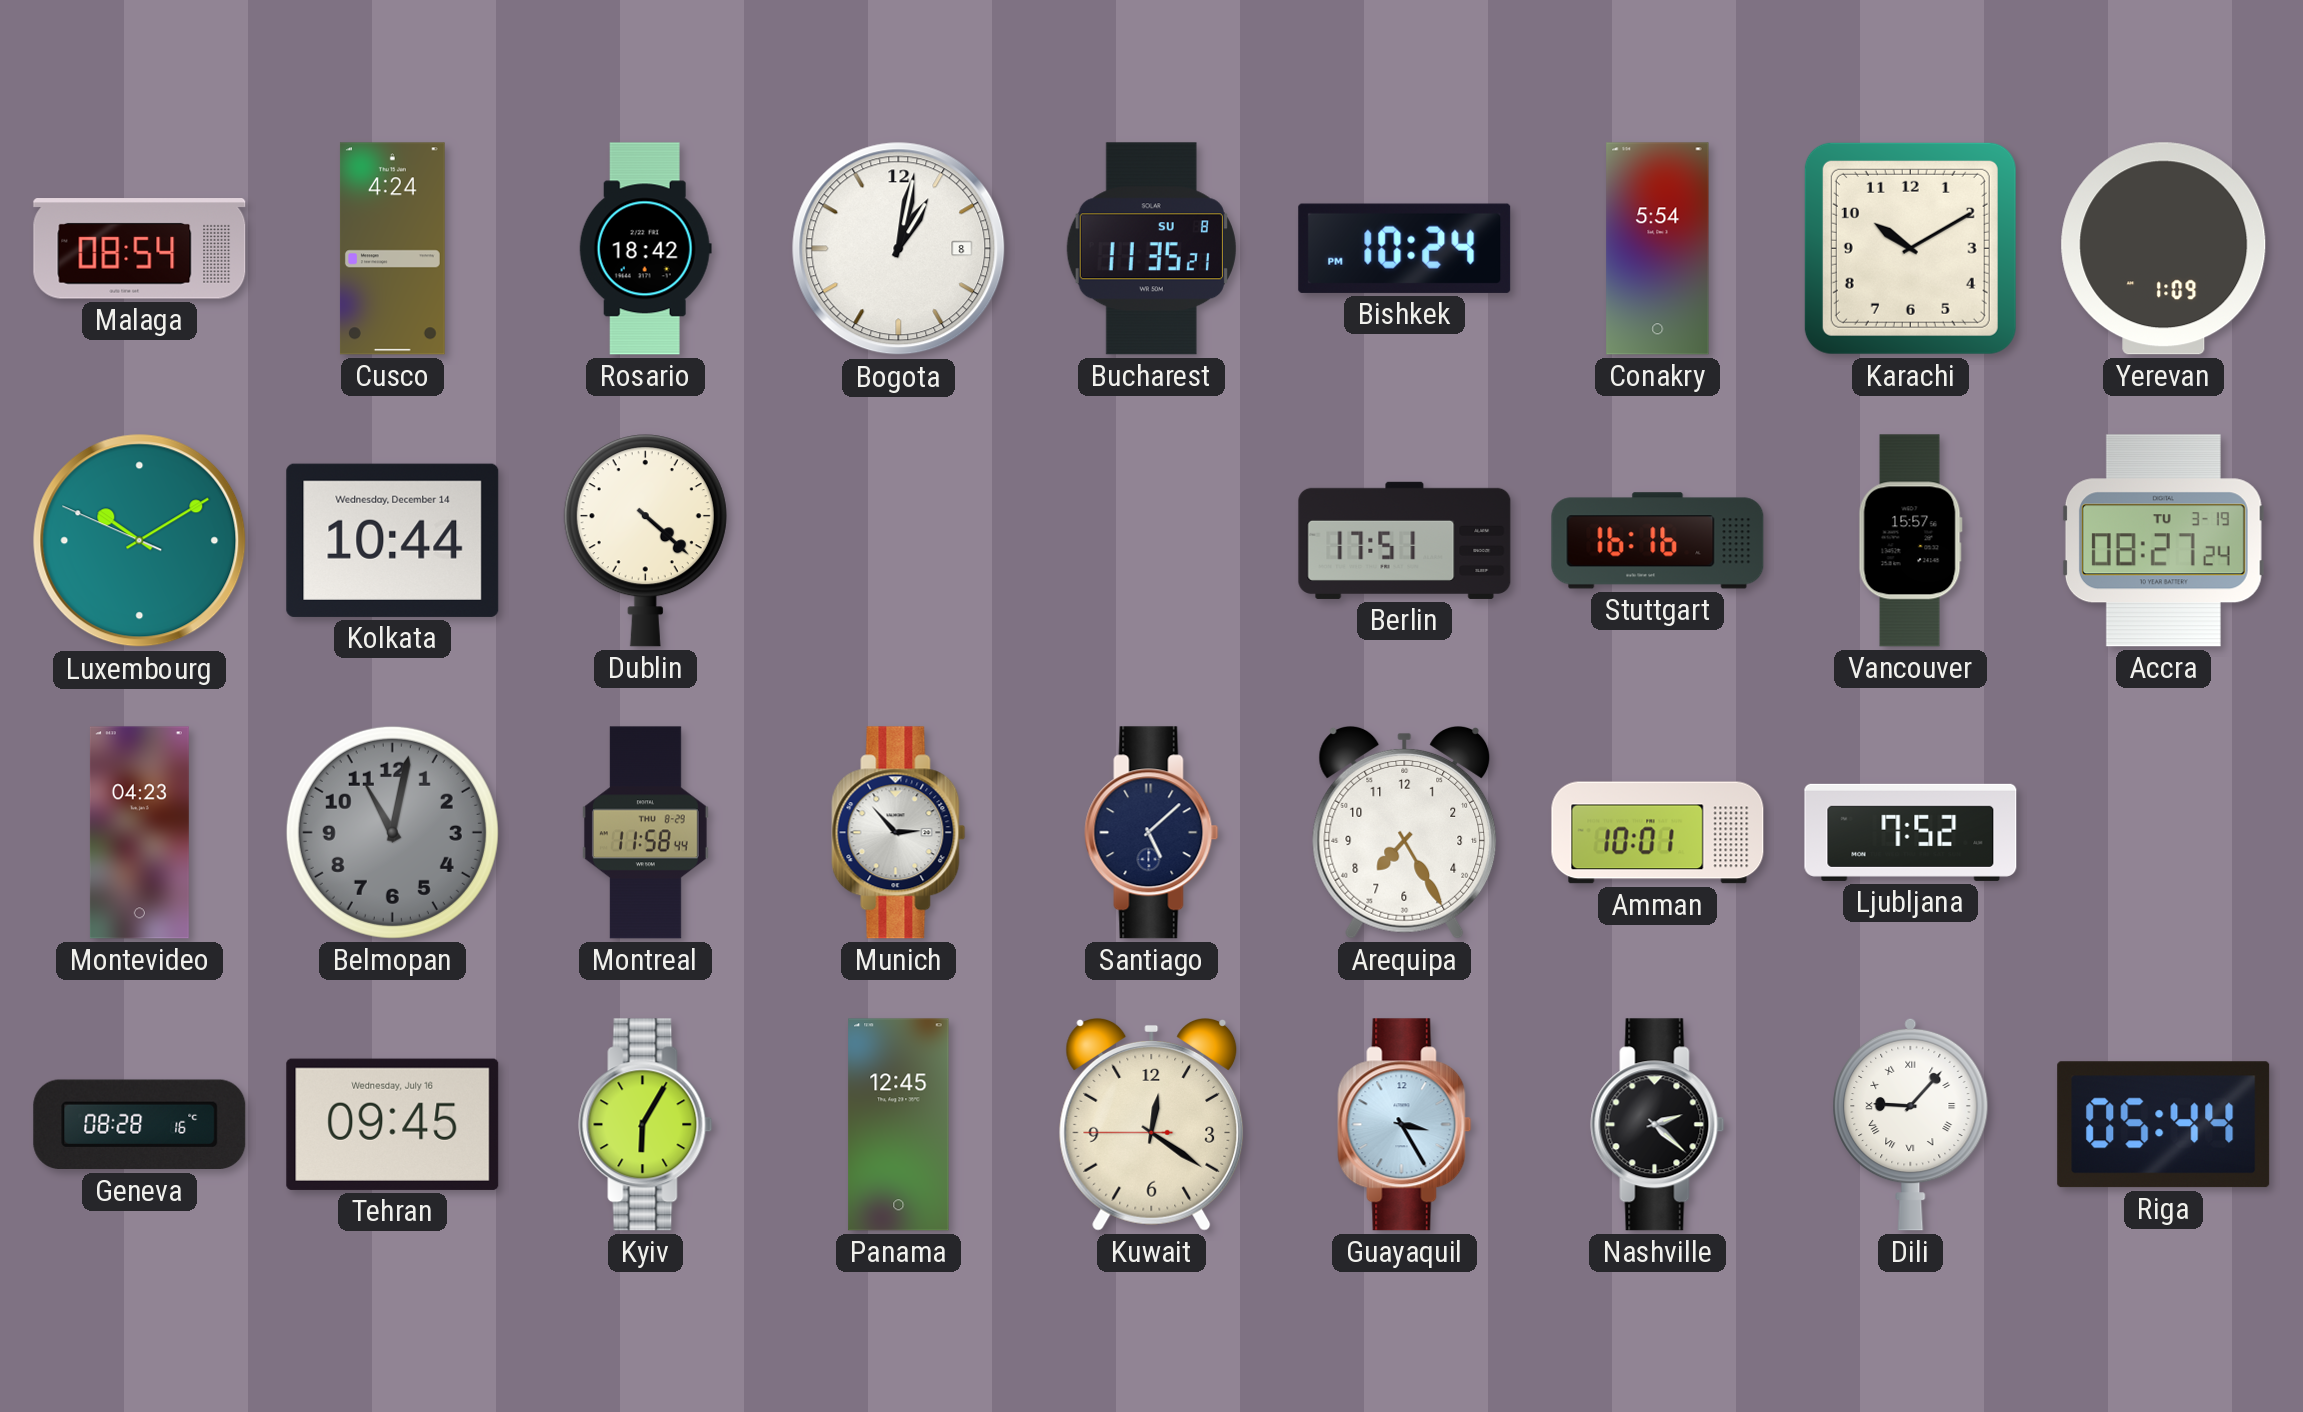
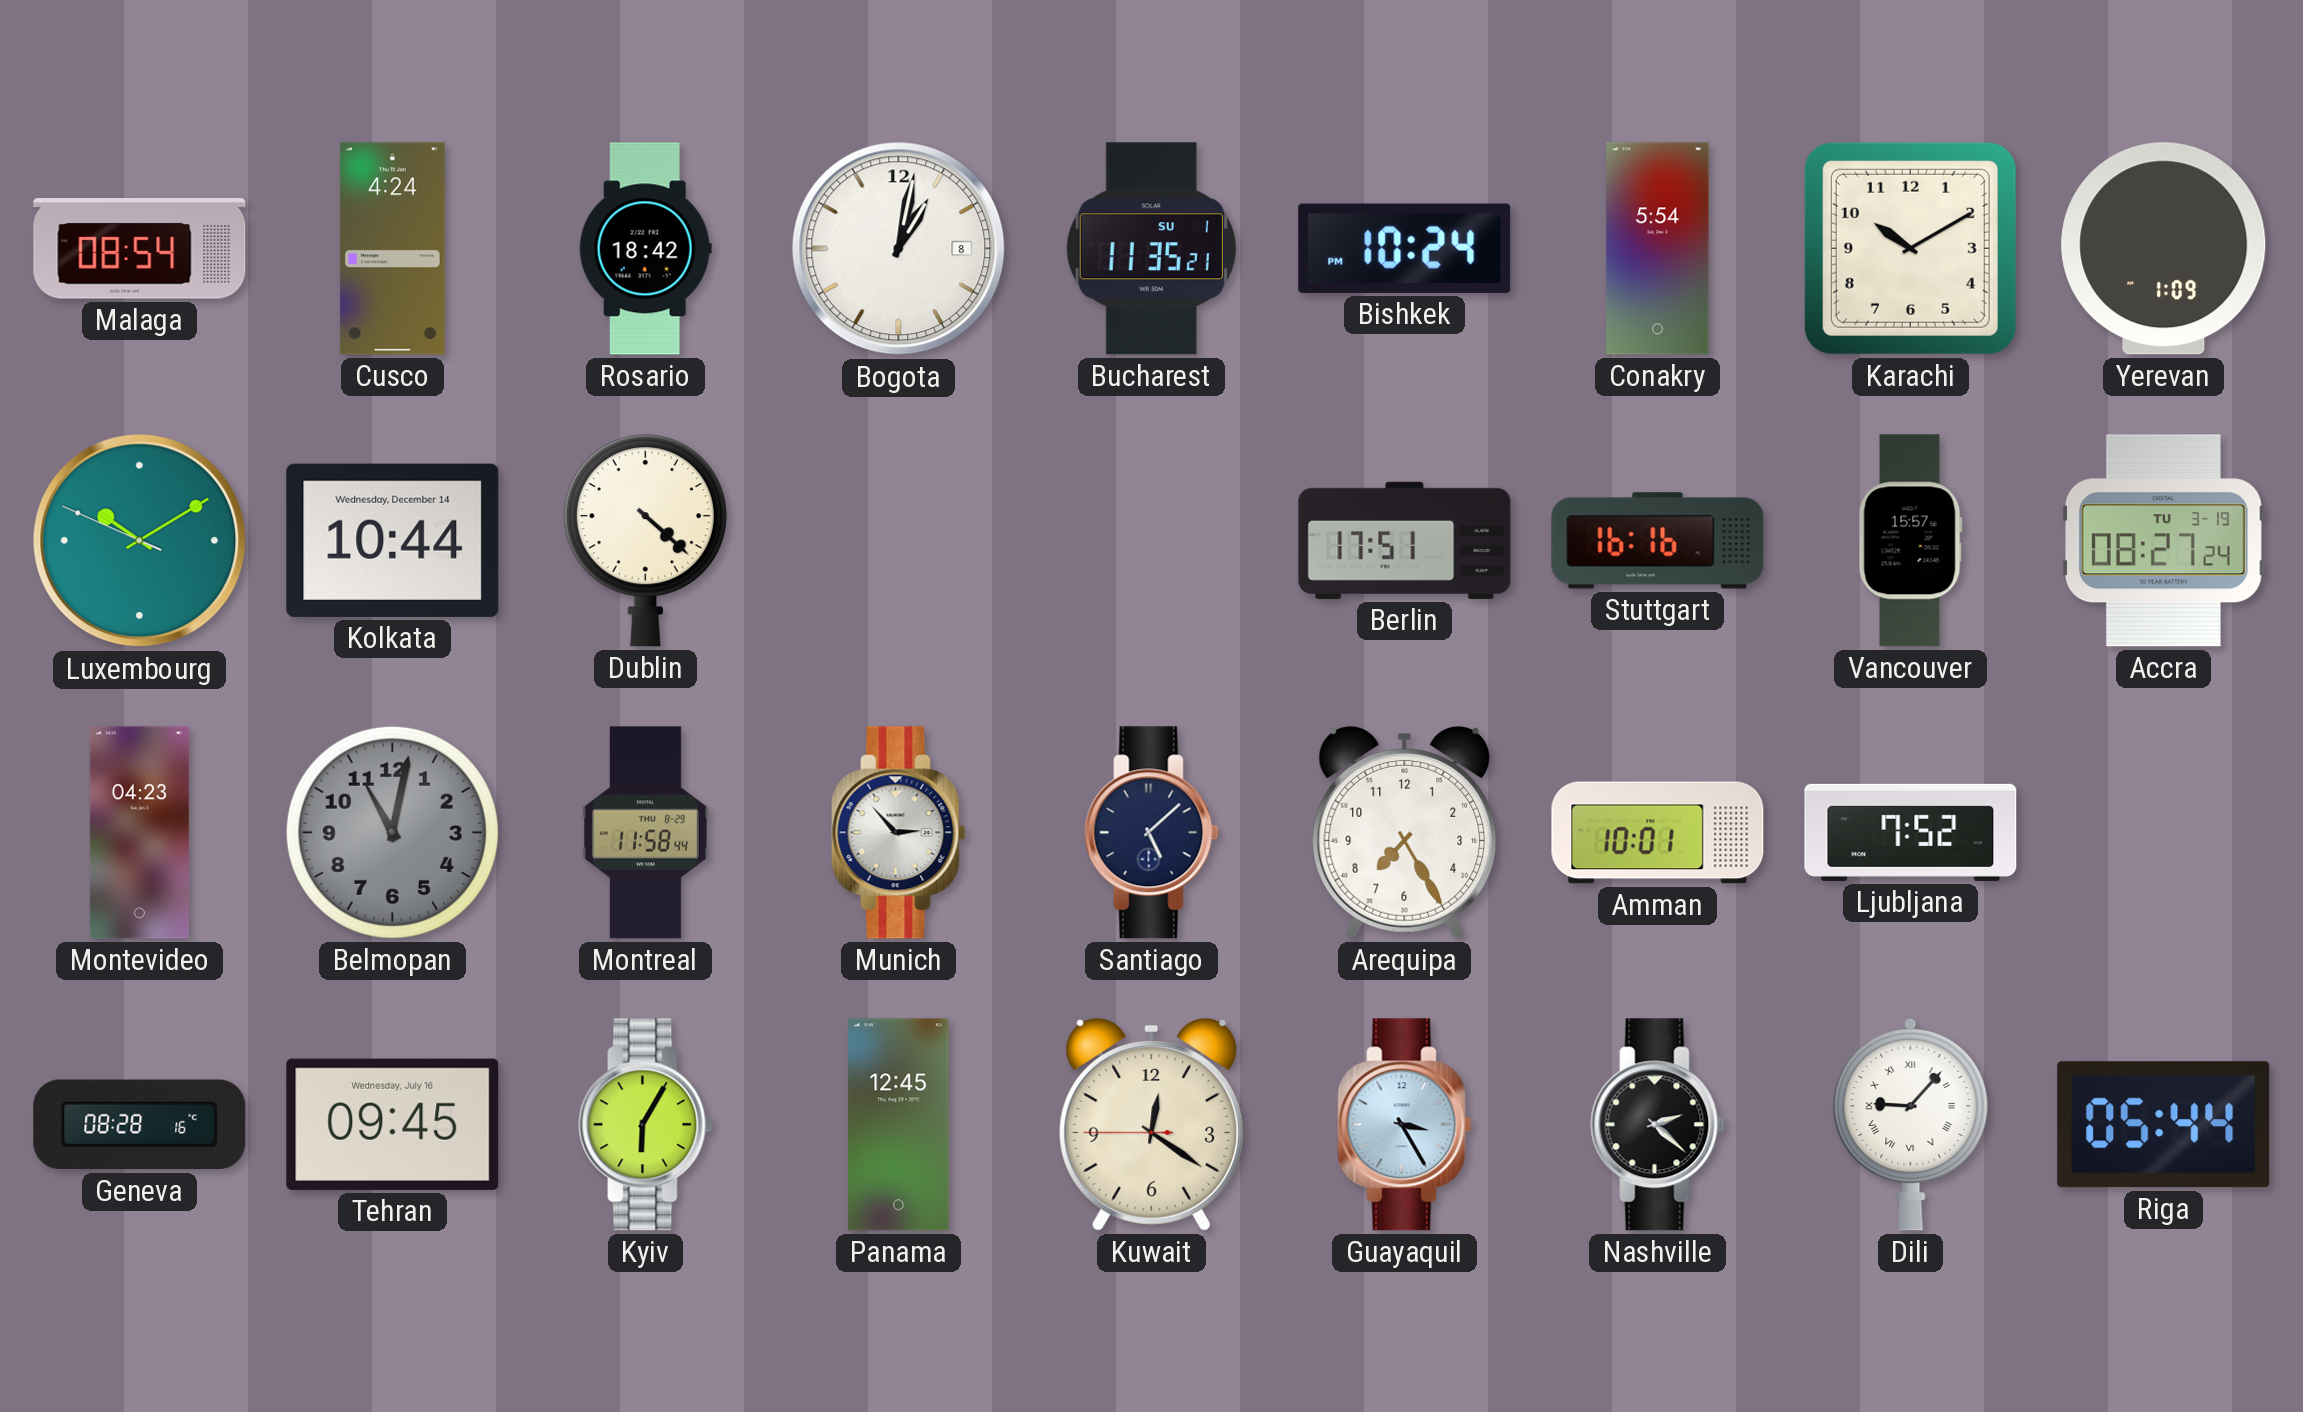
Bucharest date: SU 8 -> SU 1
